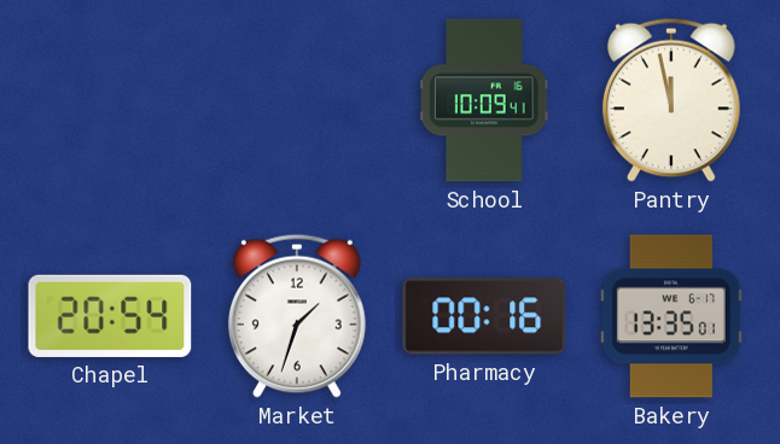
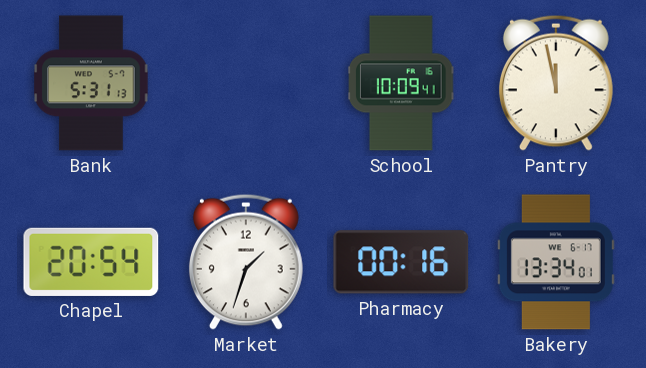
Bank: none -> 5:31
Bakery: 13:35 -> 13:34
